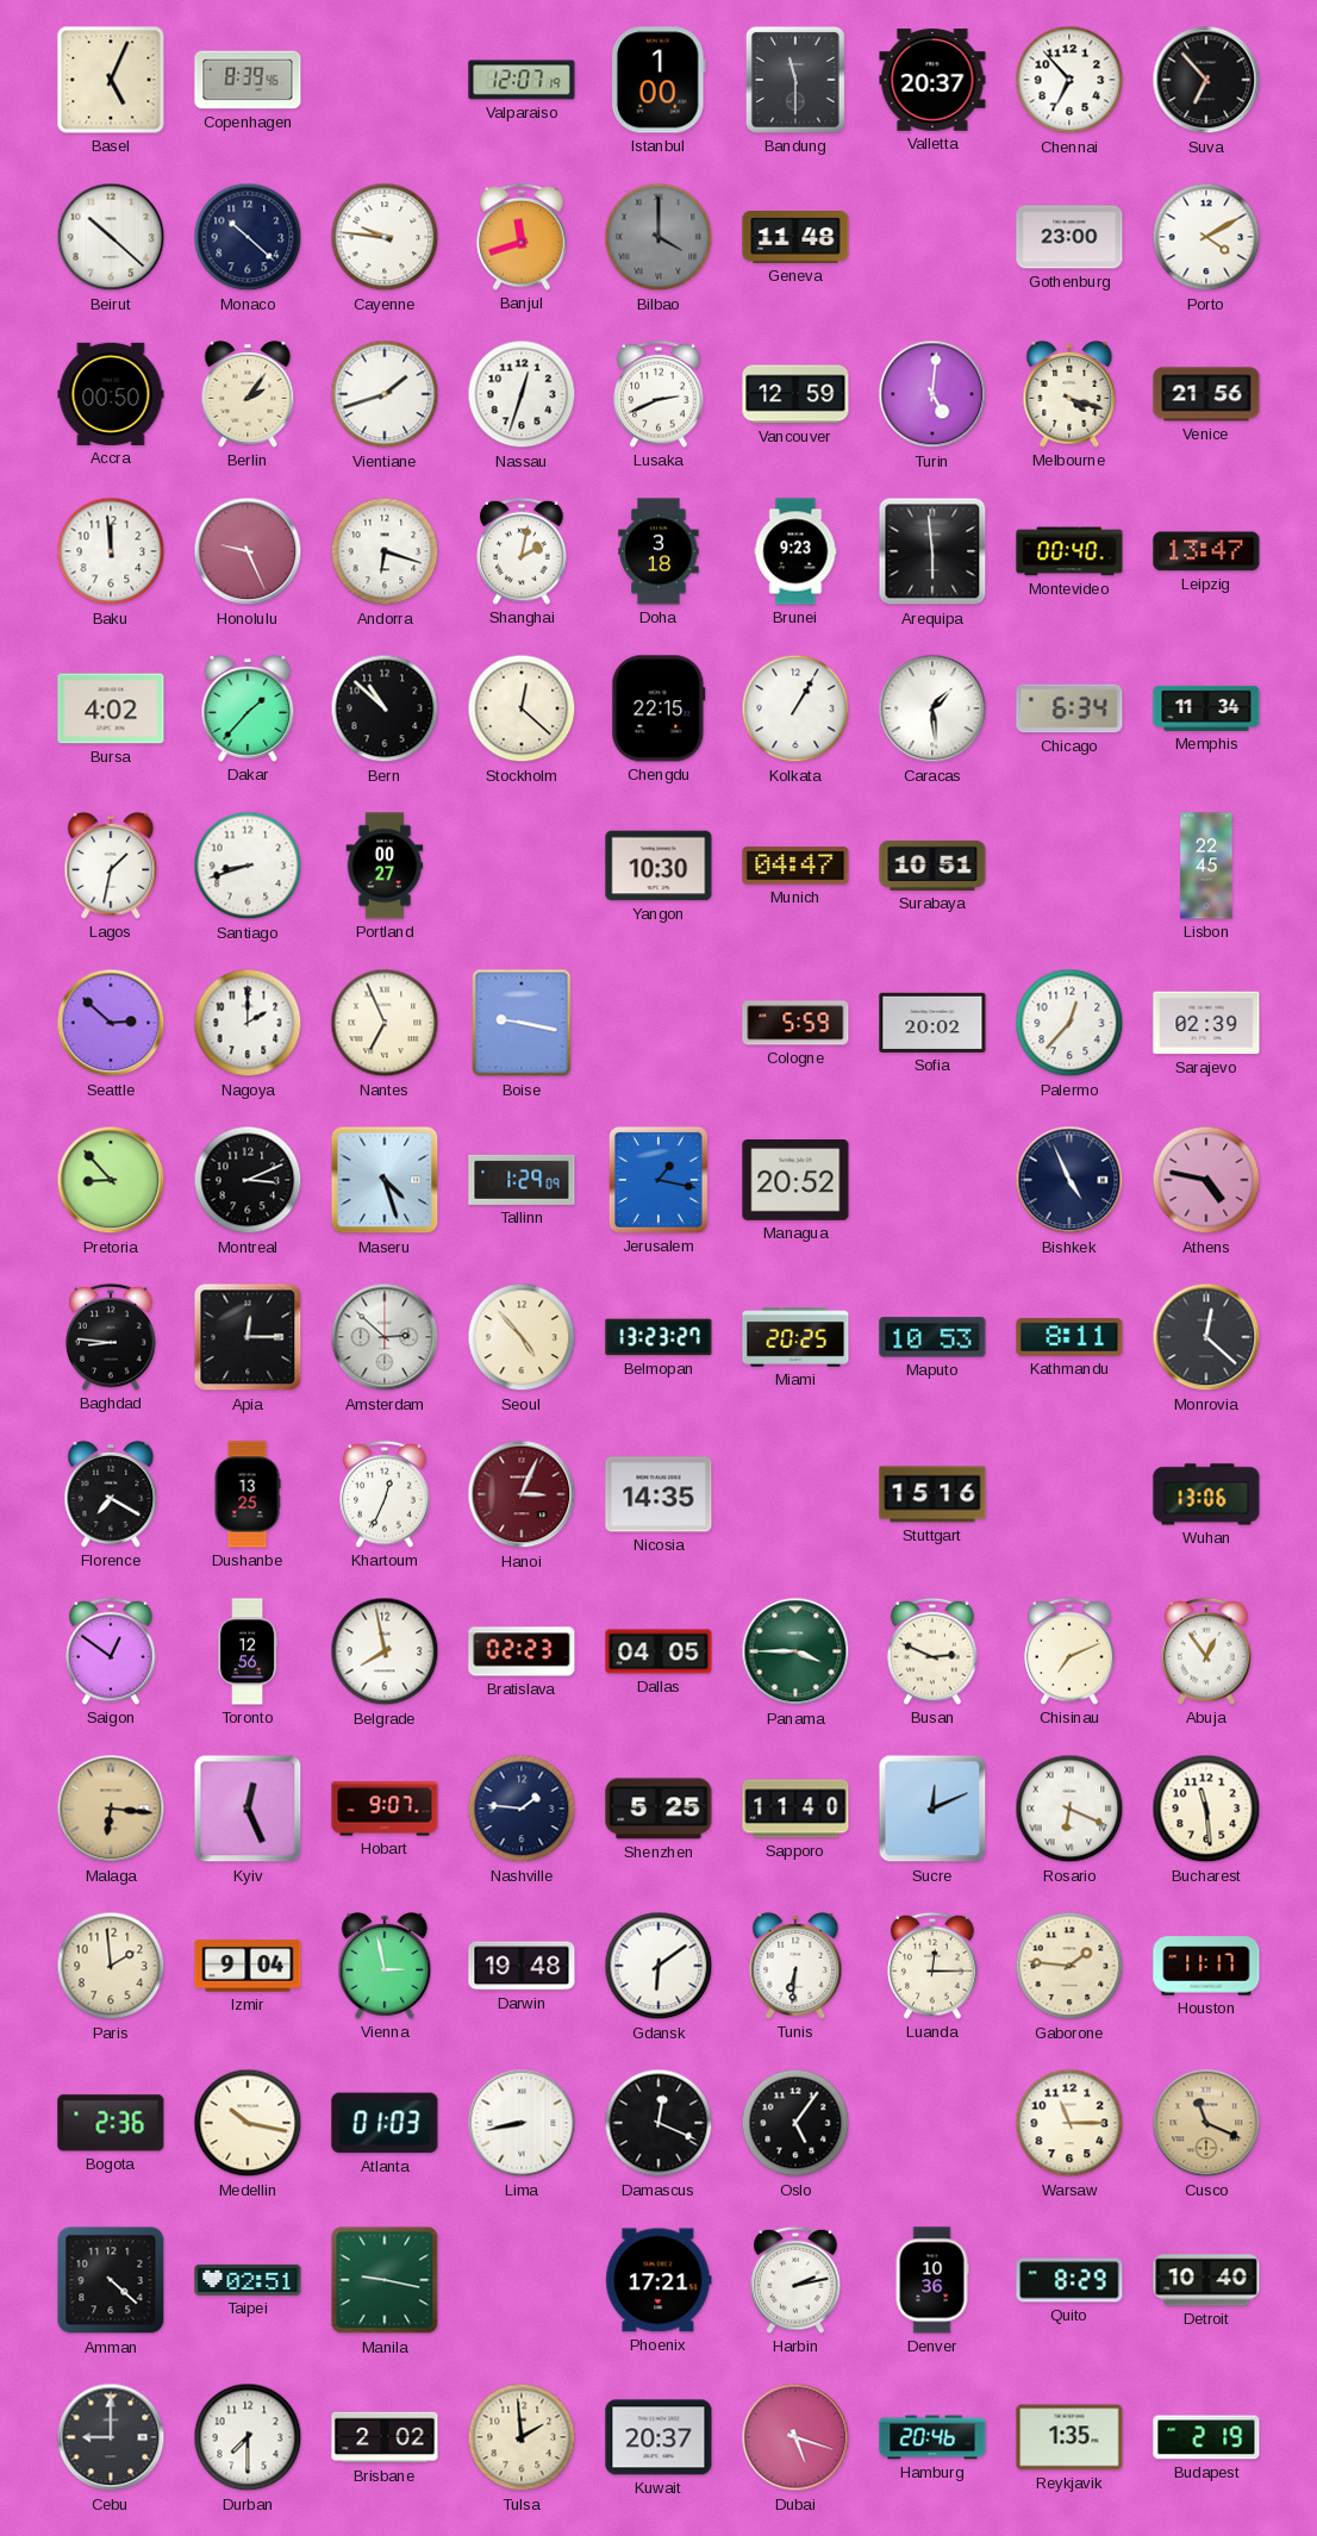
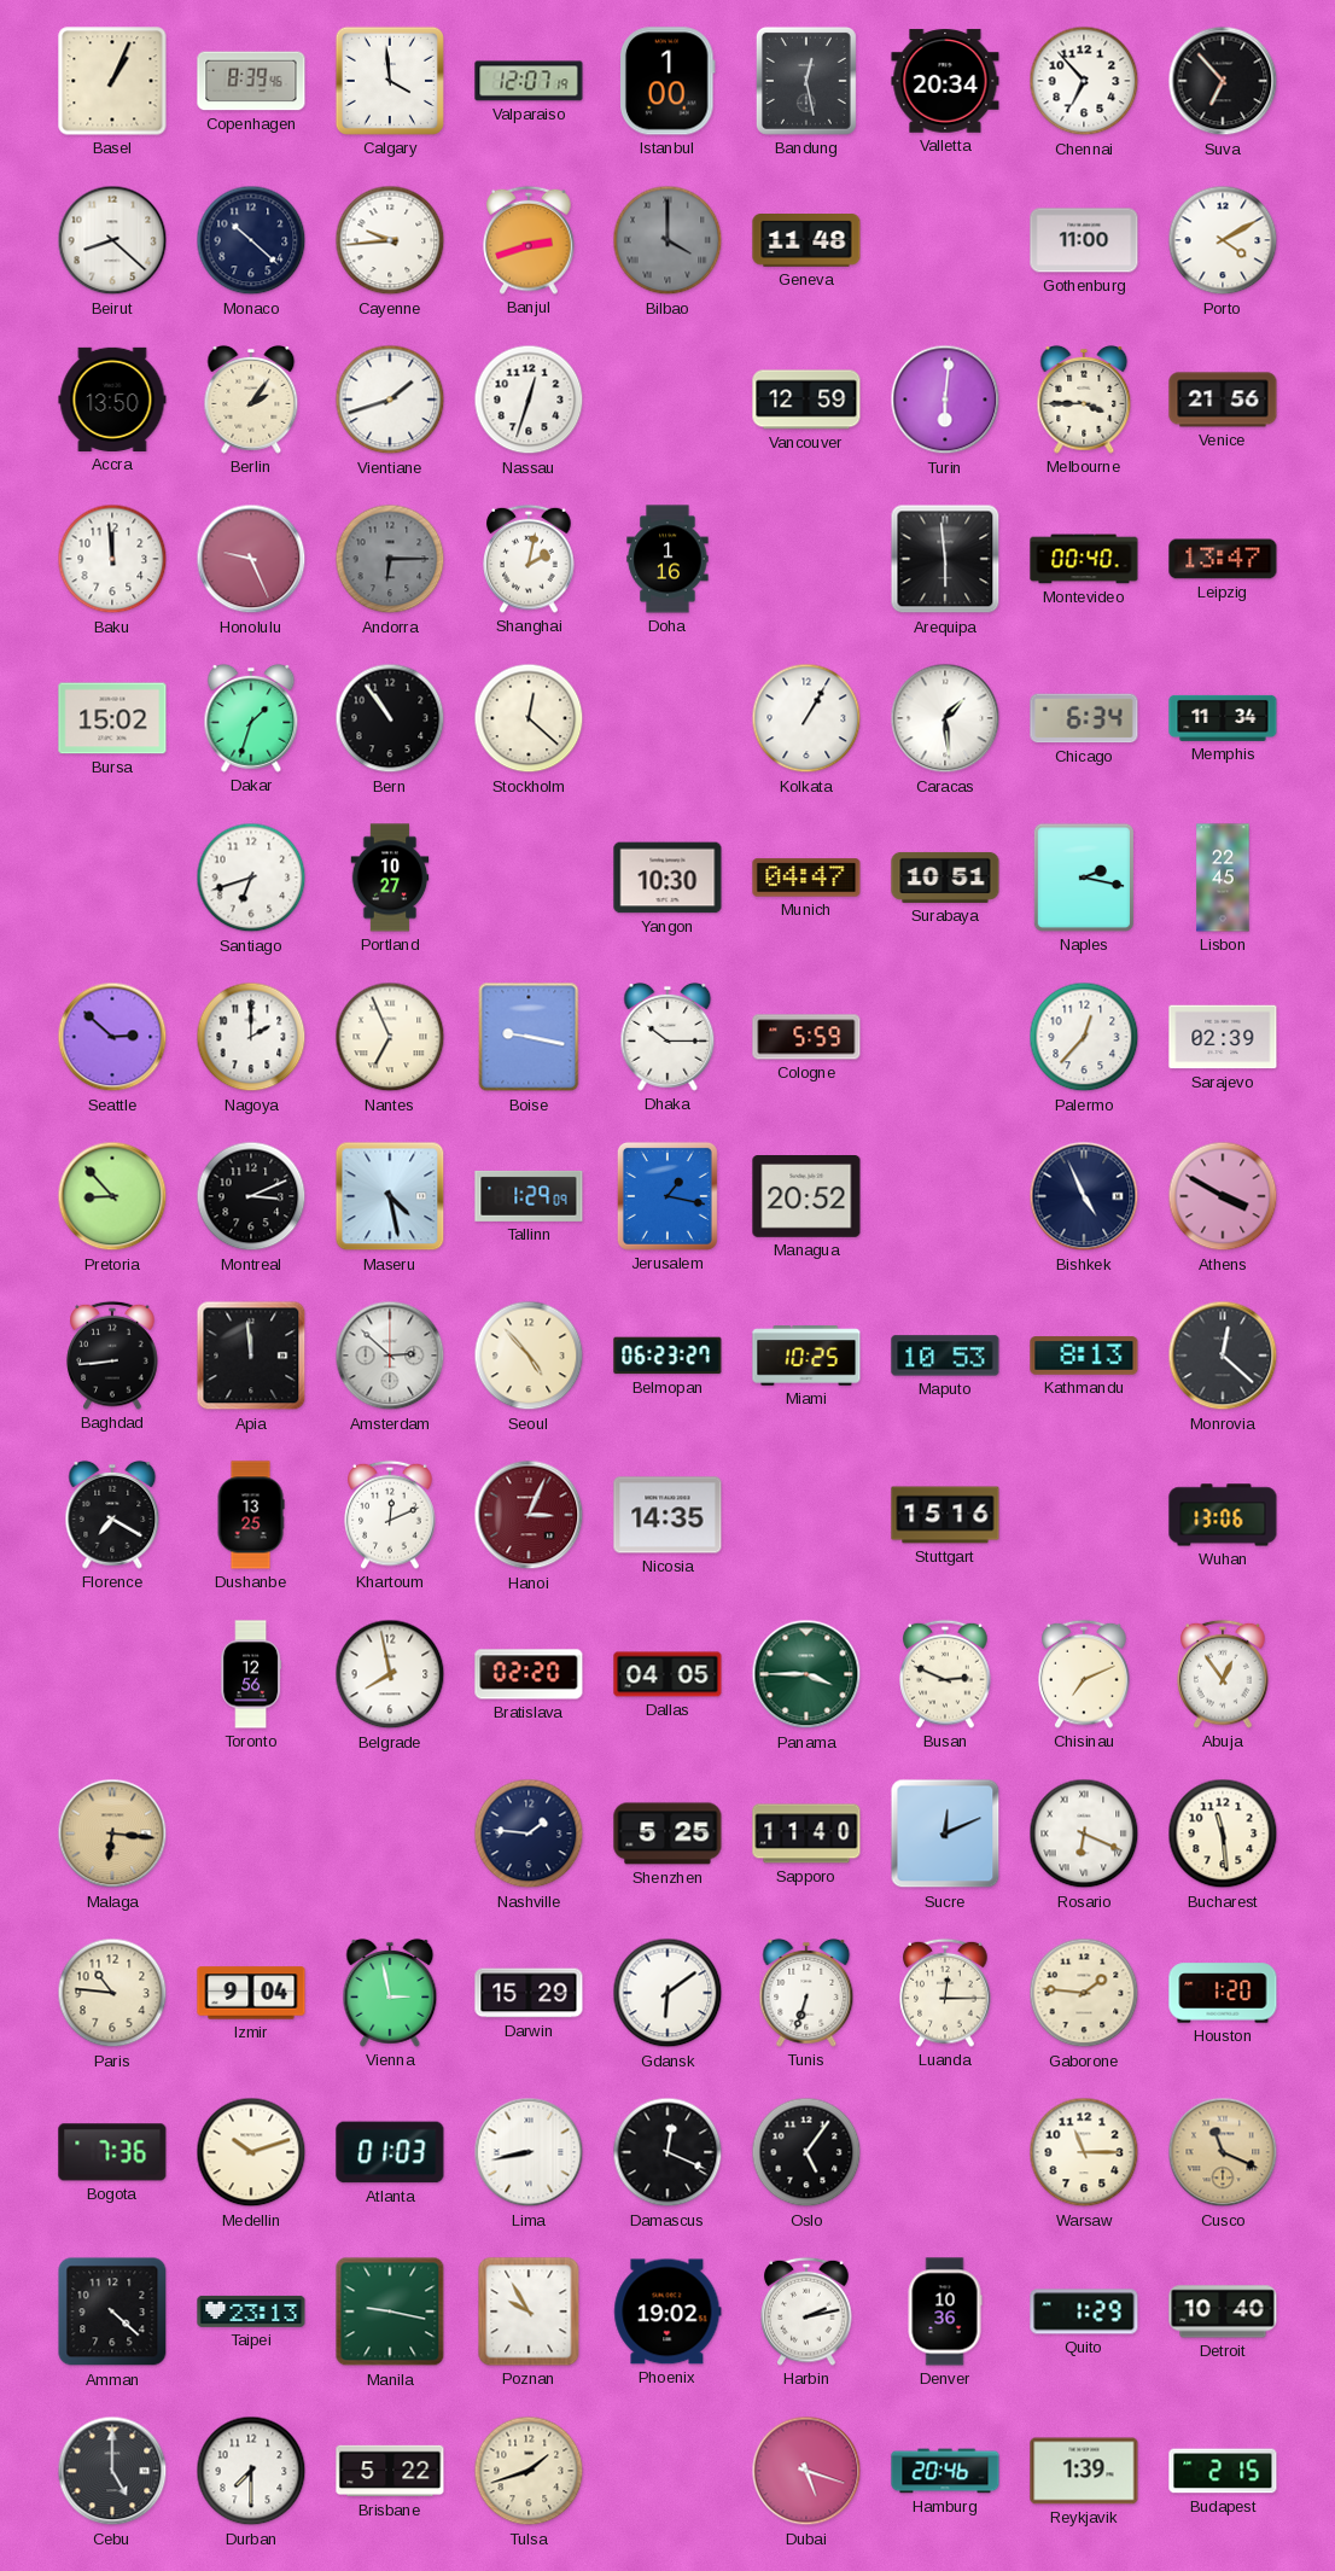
Basel: 5:04 -> 1:04
Calgary: none -> 3:59
Bandung: 11:30 -> 12:28
Valletta: 20:37 -> 20:34
Beirut: 10:22 -> 8:22
Cayenne: 9:46 -> 9:44
Banjul: 11:42 -> 2:42
Gothenburg: 23:00 -> 11:00
Accra: 00:50 -> 13:50
Lusaka: 2:41 -> none
Turin: 5:01 -> 6:01
Melbourne: 4:18 -> 3:45
Andorra: 6:18 -> 6:15
Andorra dial: white -> grey
Doha: 3:18 -> 1:16
Brunei: 9:23 -> none
Bursa: 4:02 -> 15:02
Dakar: 1:37 -> 1:33
Bern: 10:52 -> 10:54
Chengdu: 22:15 -> none
Lagos: 1:32 -> none
Santiago: 8:42 -> 6:42
Portland: 00:27 -> 10:27
Naples: none -> 2:17
Dhaka: none -> 10:15
Sofia: 20:02 -> none
Maseru: 4:27 -> 4:28
Athens: 4:47 -> 3:50
Baghdad: 8:46 -> 8:44
Apia: 12:15 -> 11:59
Belmopan: 13:23 -> 06:23
Miami: 20:25 -> 10:25
Kathmandu: 8:11 -> 8:13
Khartoum: 12:34 -> 12:11
Saigon: 12:51 -> none
Bratislava: 02:23 -> 02:20
Kyiv: 12:26 -> none
Hobart: 9:07 -> none
Paris: 1:59 -> 10:46
Darwin: 19:48 -> 15:29
Tunis: 6:31 -> 6:33
Houston: 11:17 -> 1:20
Bogota: 2:36 -> 7:36
Medellin: 10:17 -> 10:12
Taipei: 02:51 -> 23:13
Poznan: none -> 9:55
Phoenix: 17:21 -> 19:02
Quito: 8:29 -> 1:29
Cebu: 9:00 -> 5:00
Brisbane: 2:02 -> 5:22
Tulsa: 1:59 -> 1:42
Kuwait: 20:37 -> none
Reykjavik: 1:35 -> 1:39
Budapest: 2:19 -> 2:15
